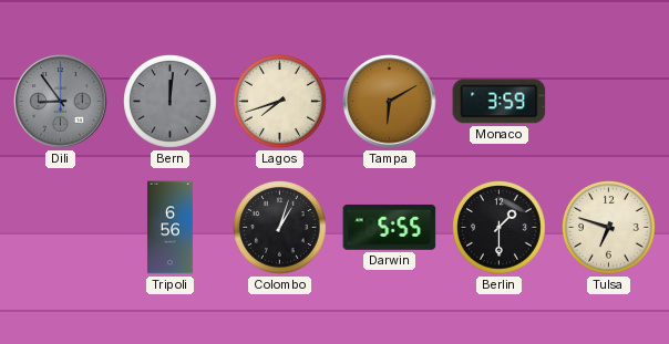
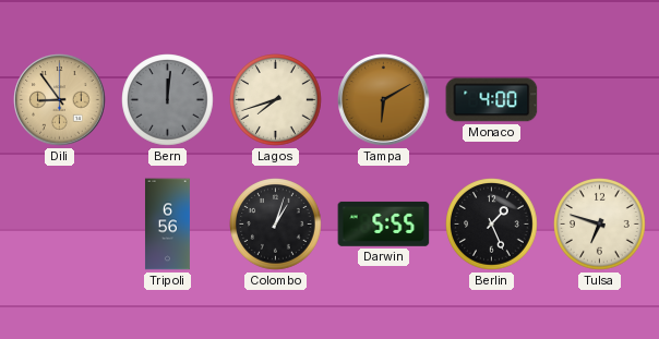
Dili dial: grey -> champagne
Monaco: 3:59 -> 4:00
Berlin: 1:30 -> 1:26
